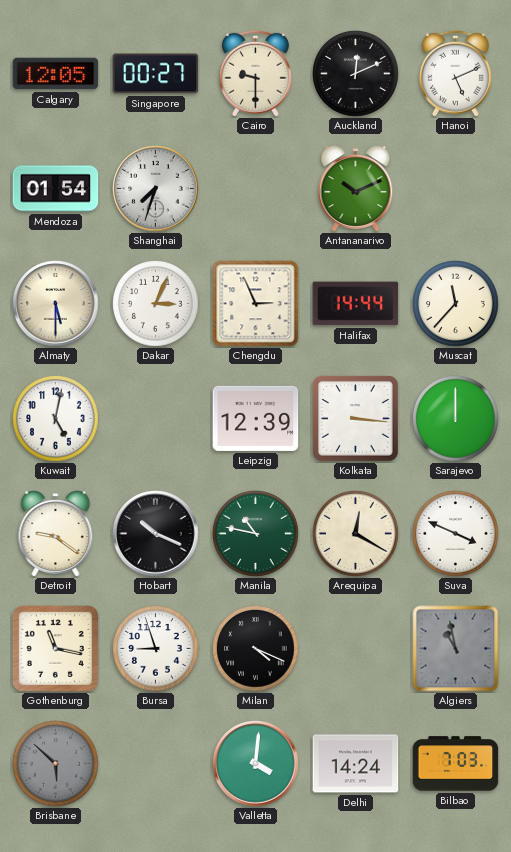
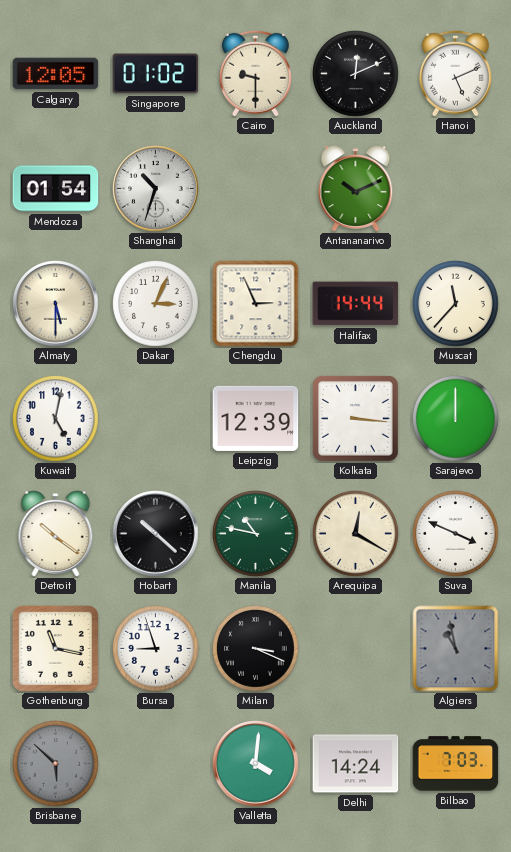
Singapore: 00:27 -> 01:02
Shanghai: 7:33 -> 10:33
Detroit: 9:21 -> 10:21
Hobart: 10:19 -> 10:22
Milan: 4:19 -> 3:19
